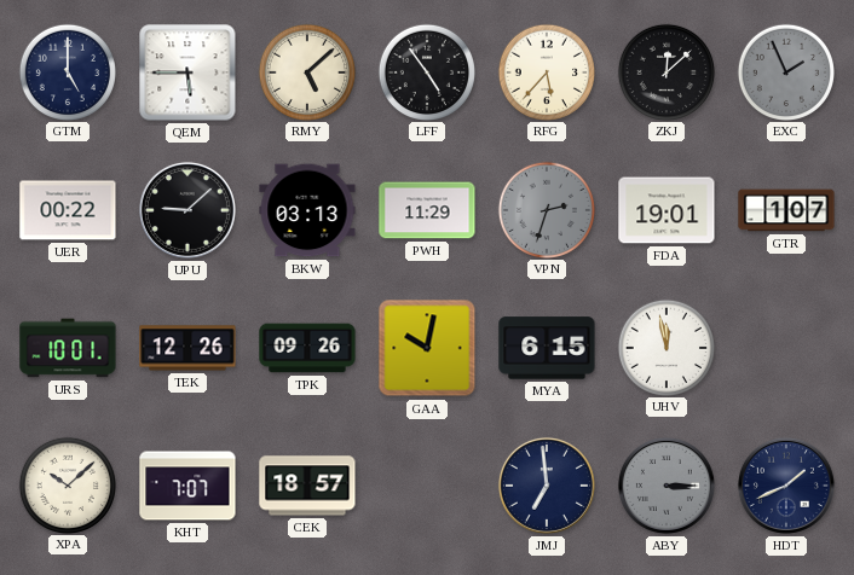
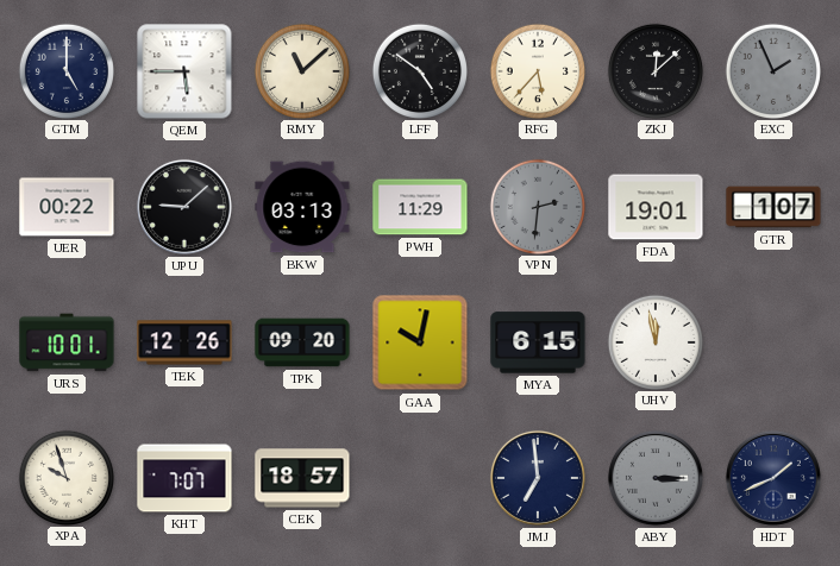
RMY: 5:08 -> 11:08
LFF: 4:54 -> 4:51
VPN: 2:33 -> 2:31
TPK: 09:26 -> 09:20
XPA: 10:08 -> 9:57
